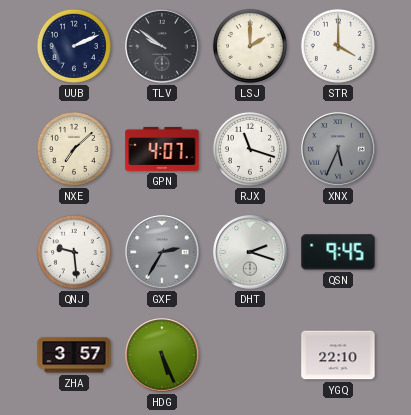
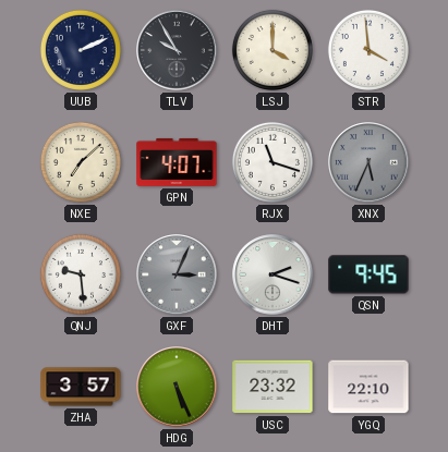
TLV: 9:51 -> 9:55
LSJ: 2:00 -> 4:00
STR: 4:00 -> 3:59
GXF: 2:35 -> 3:04
USC: none -> 23:32
